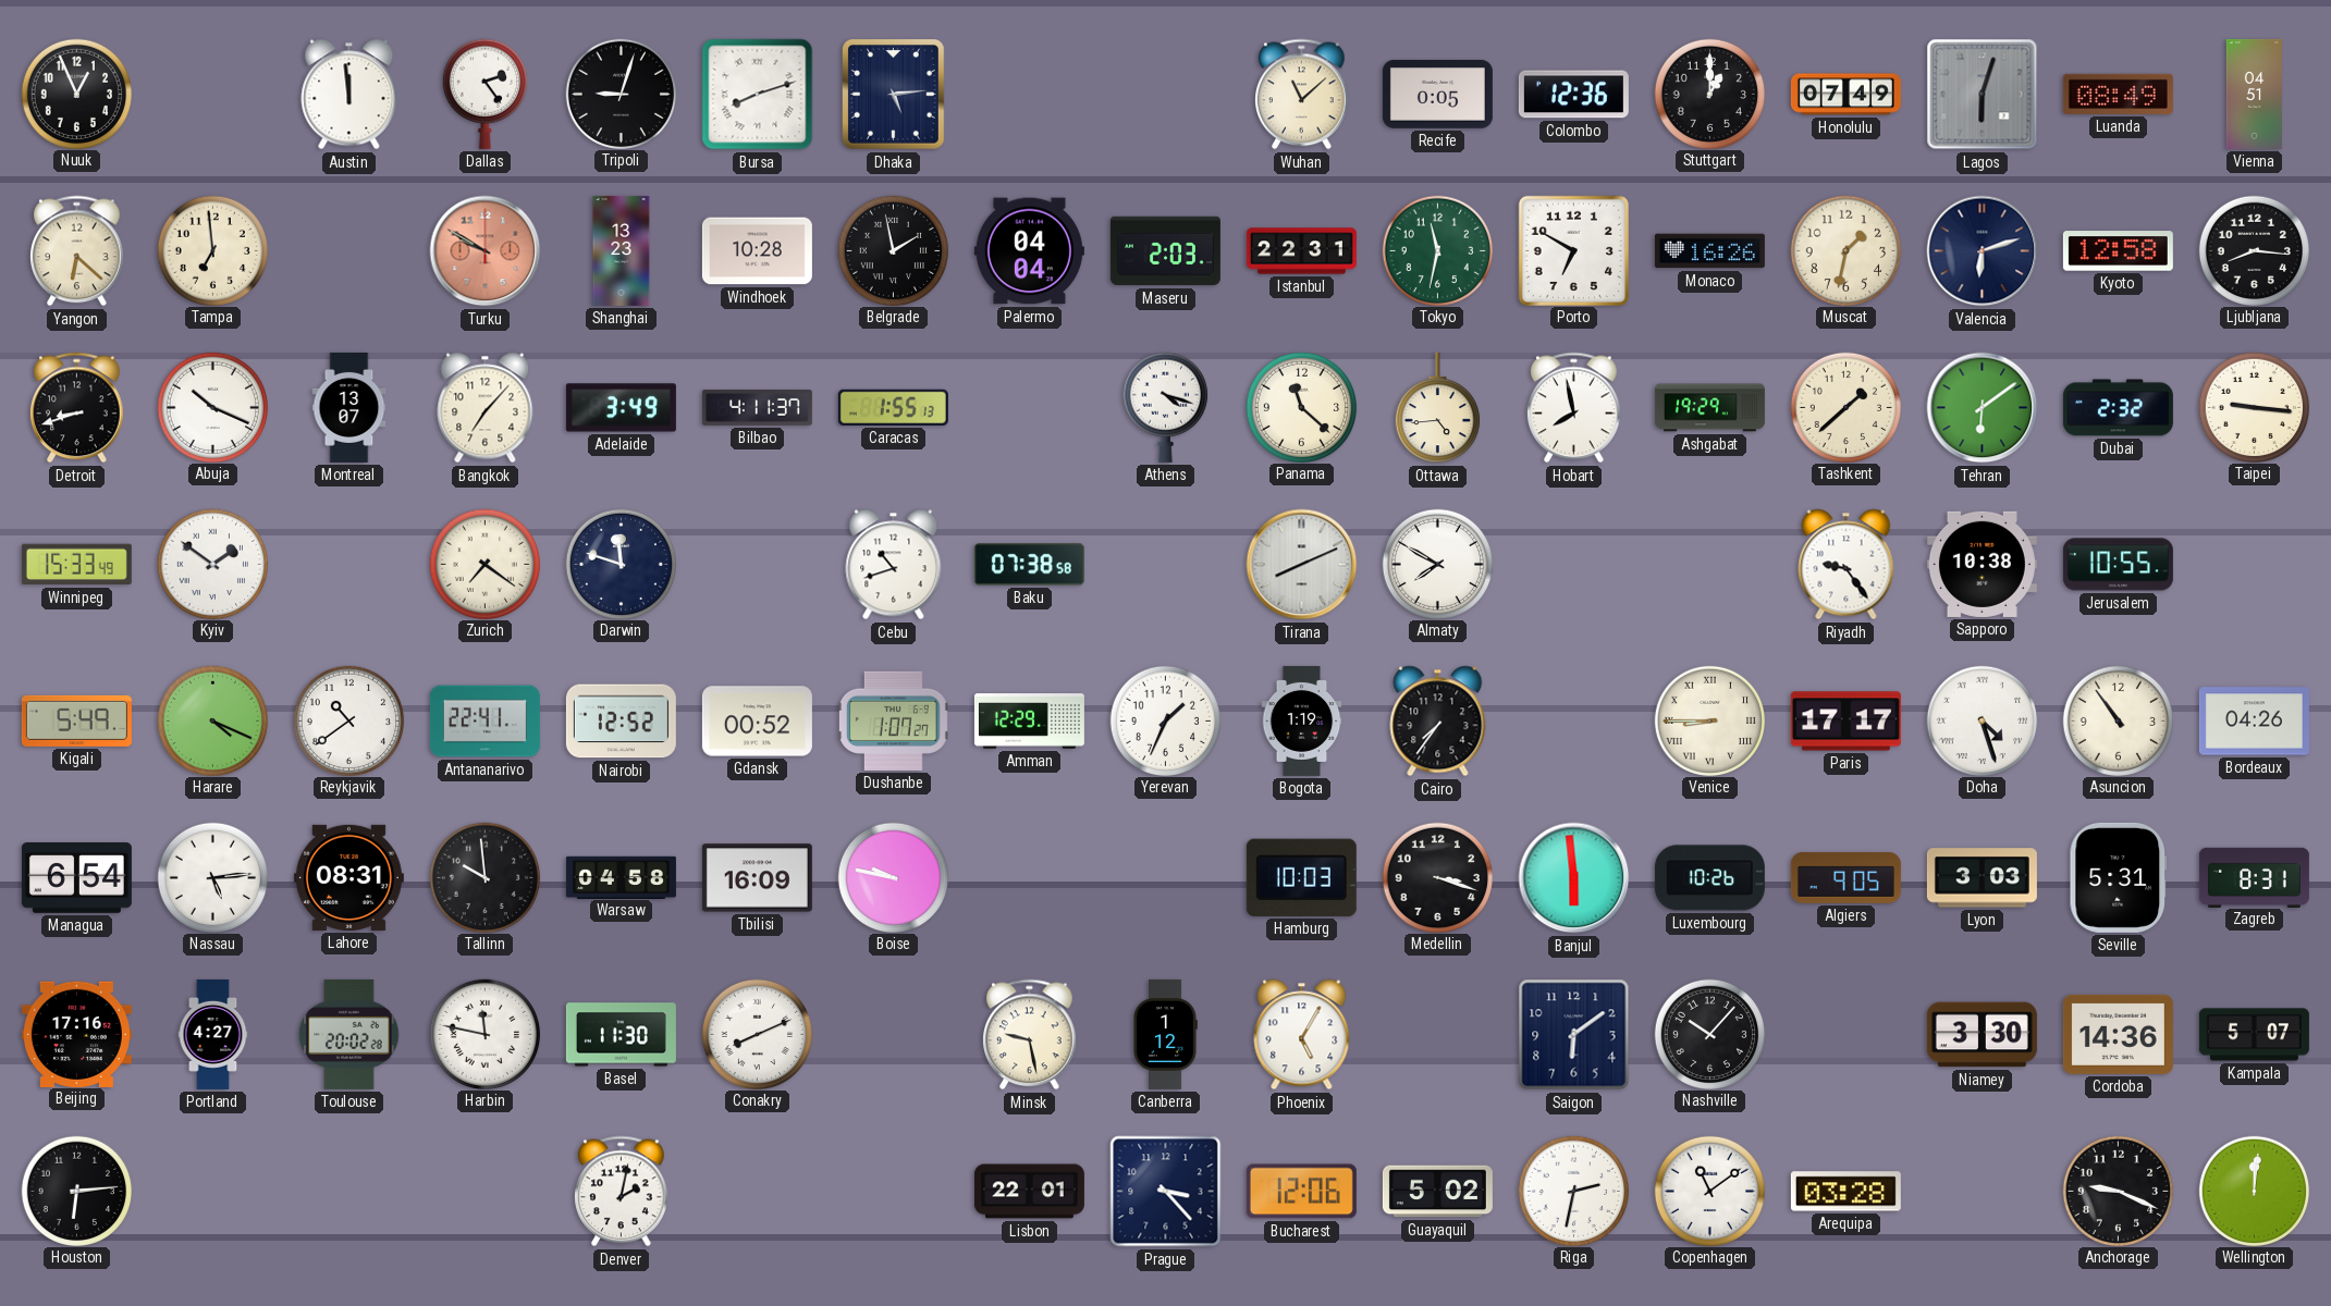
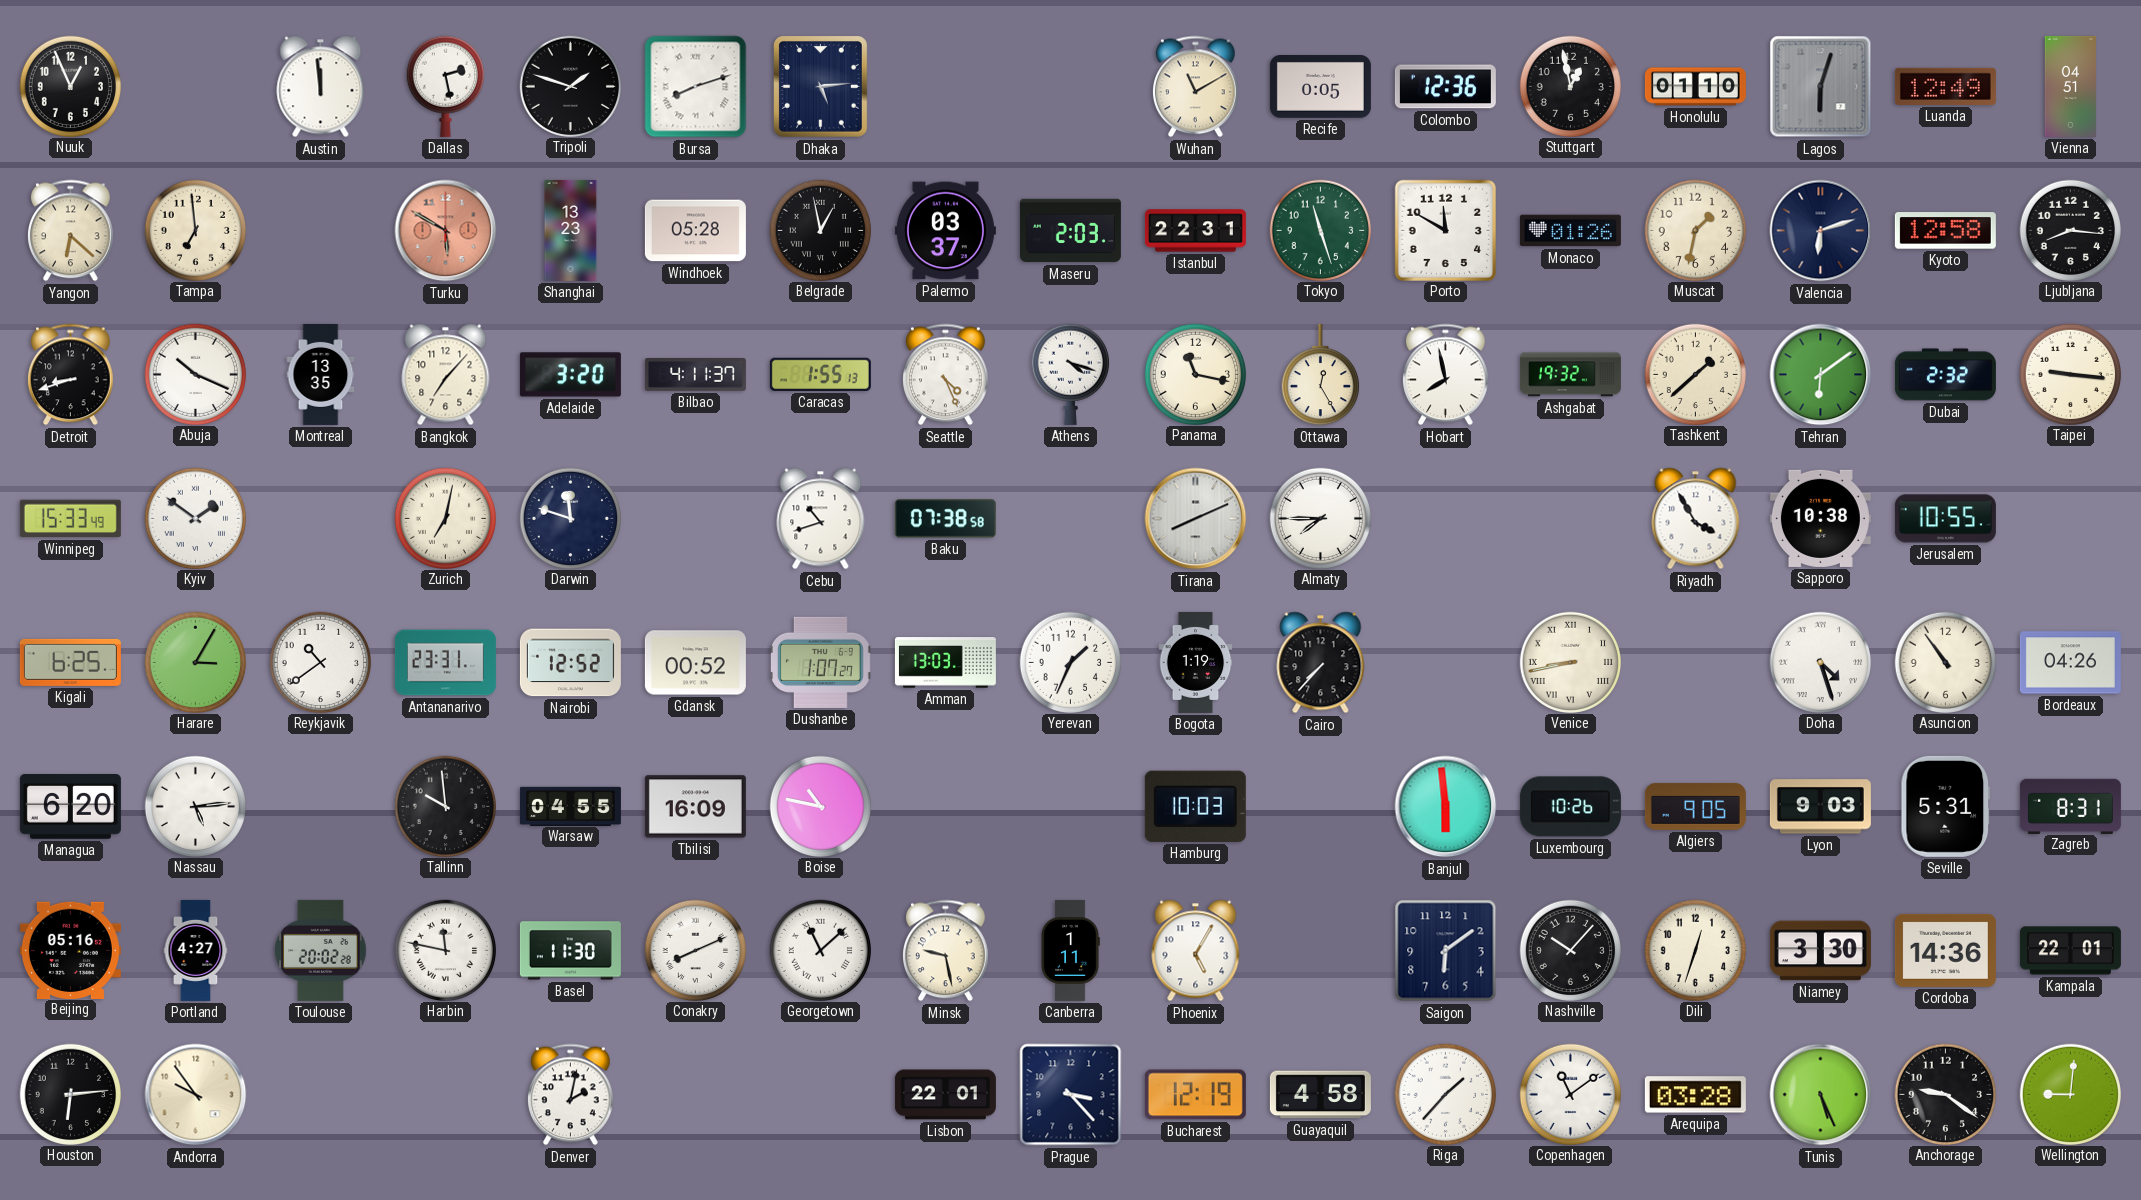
Dallas: 2:24 -> 2:28
Tripoli: 9:03 -> 1:48
Wuhan: 11:08 -> 11:10
Stuttgart: 1:00 -> 12:58
Honolulu: 07:49 -> 01:10
Luanda: 08:49 -> 12:49
Turku: 9:50 -> 5:50
Windhoek: 10:28 -> 05:28
Belgrade: 1:58 -> 12:58
Palermo: 04:04 -> 03:37
Tokyo: 11:32 -> 11:27
Porto: 6:50 -> 11:50
Monaco: 16:26 -> 01:26
Montreal: 13:07 -> 13:35
Adelaide: 3:49 -> 3:20
Seattle: none -> 4:26
Panama: 11:22 -> 11:17
Ottawa: 4:44 -> 12:25
Ashgabat: 19:29 -> 19:32
Zurich: 7:21 -> 7:02
Almaty: 7:50 -> 7:45
Riyadh: 9:24 -> 3:55
Kigali: 5:49 -> 6:25
Harare: 4:19 -> 3:05
Antananarivo: 22:41 -> 23:31
Amman: 12:29 -> 13:03
Cairo: 7:36 -> 7:37
Venice: 8:45 -> 8:43
Paris: 17:17 -> none
Managua: 6:54 -> 6:20
Lahore: 08:31 -> none
Warsaw: 04:58 -> 04:55
Boise: 9:47 -> 10:47
Medellin: 3:18 -> none
Lyon: 3:03 -> 9:03
Beijing: 17:16 -> 05:16
Georgetown: none -> 11:08
Canberra: 1:12 -> 1:11
Dili: none -> 12:33
Kampala: 5:07 -> 22:01
Andorra: none -> 9:54
Bucharest: 12:06 -> 12:19
Guayaquil: 5:02 -> 4:58
Riga: 2:32 -> 1:37
Tunis: none -> 5:26
Anchorage: 9:19 -> 9:21
Wellington: 12:01 -> 9:01
